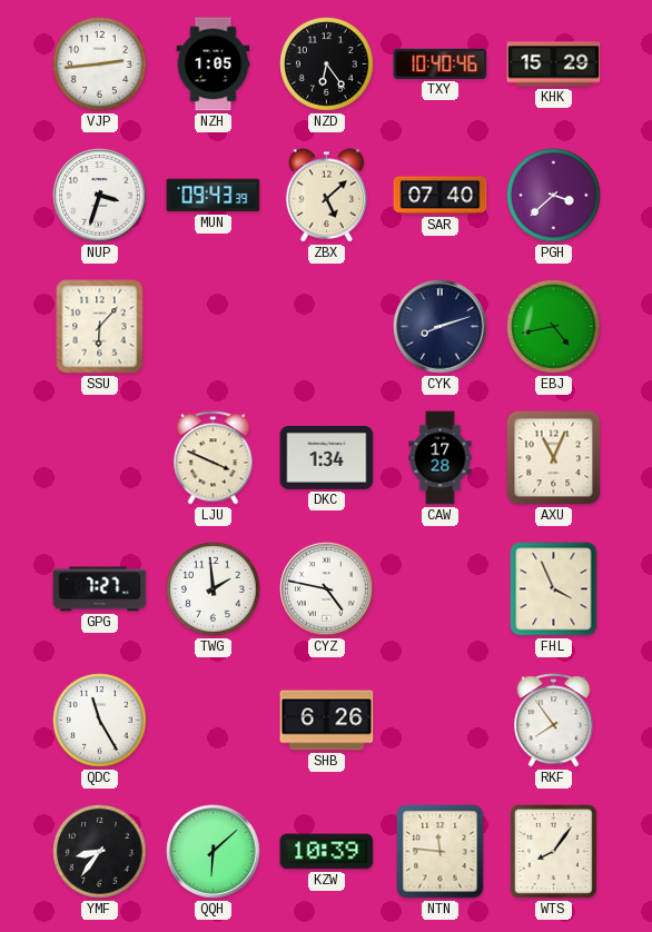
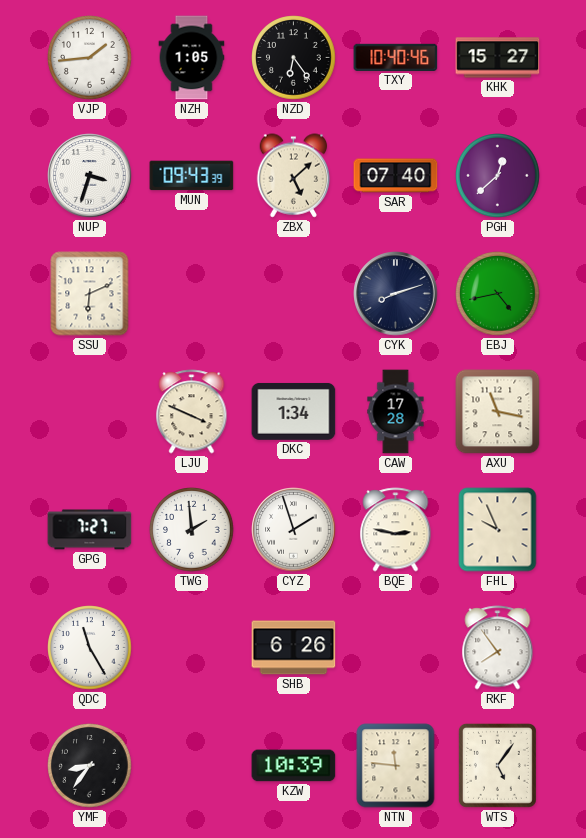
VJP: 2:44 -> 1:44
KHK: 15:29 -> 15:27
PGH: 3:38 -> 12:38
SSU: 6:07 -> 6:11
AXU: 11:04 -> 11:17
CYZ: 4:47 -> 1:57
BQE: none -> 2:47
FHL: 3:56 -> 9:56
QQH: 6:08 -> none
WTS: 8:06 -> 5:06
